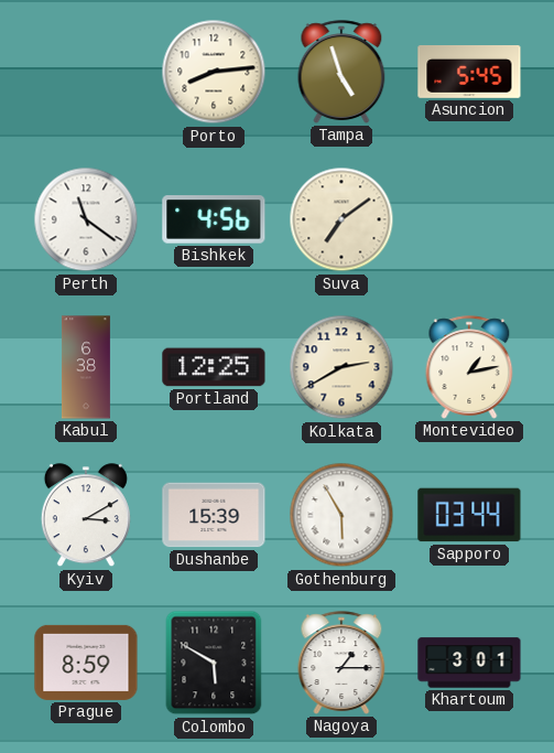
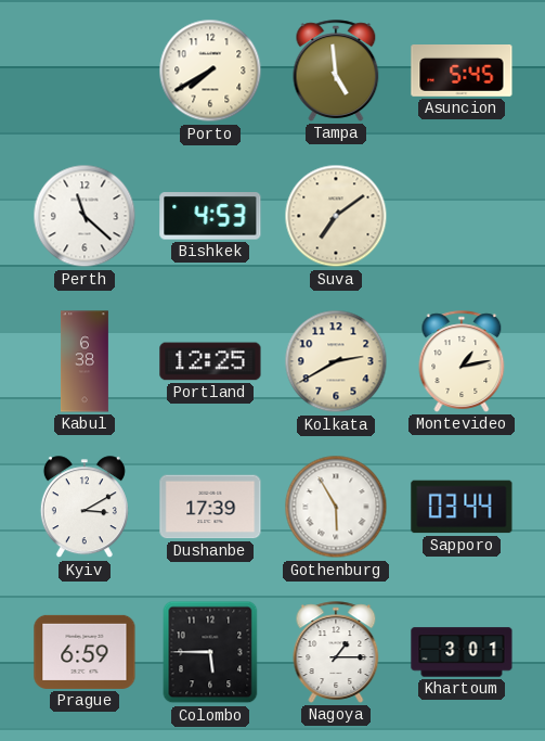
Porto: 8:14 -> 7:40
Tampa: 4:57 -> 4:59
Perth: 11:21 -> 11:22
Bishkek: 4:56 -> 4:53
Dushanbe: 15:39 -> 17:39
Prague: 8:59 -> 6:59
Colombo: 5:50 -> 5:45
